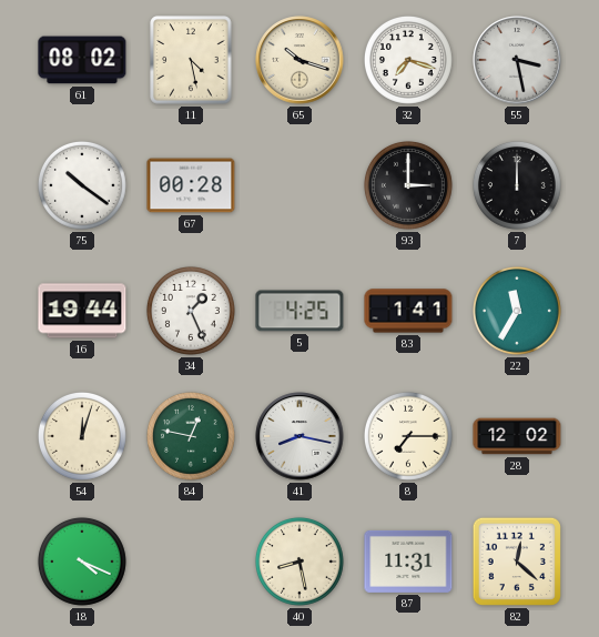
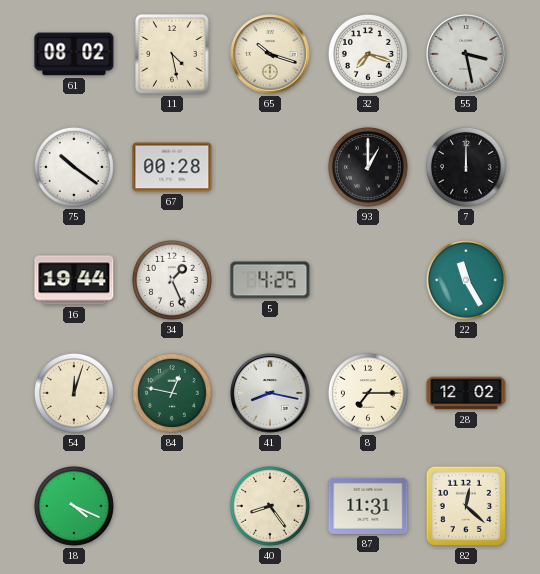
93: 3:00 -> 1:00
83: 1:41 -> none
22: 11:35 -> 11:25
40: 8:28 -> 8:24
